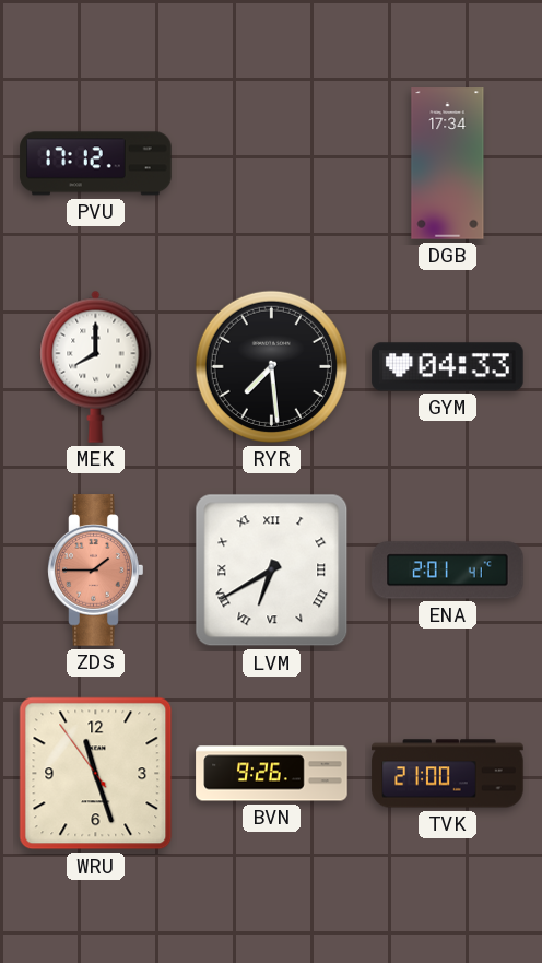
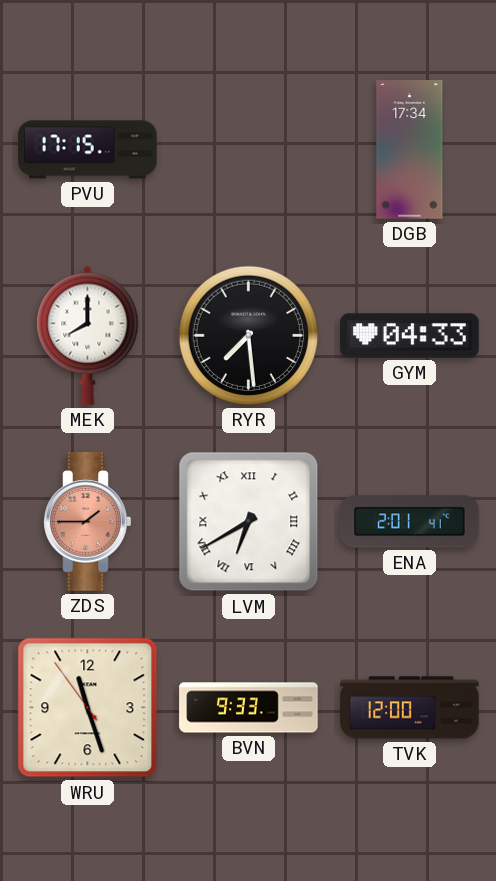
PVU: 17:12 -> 17:15
BVN: 9:26 -> 9:33
TVK: 21:00 -> 12:00
